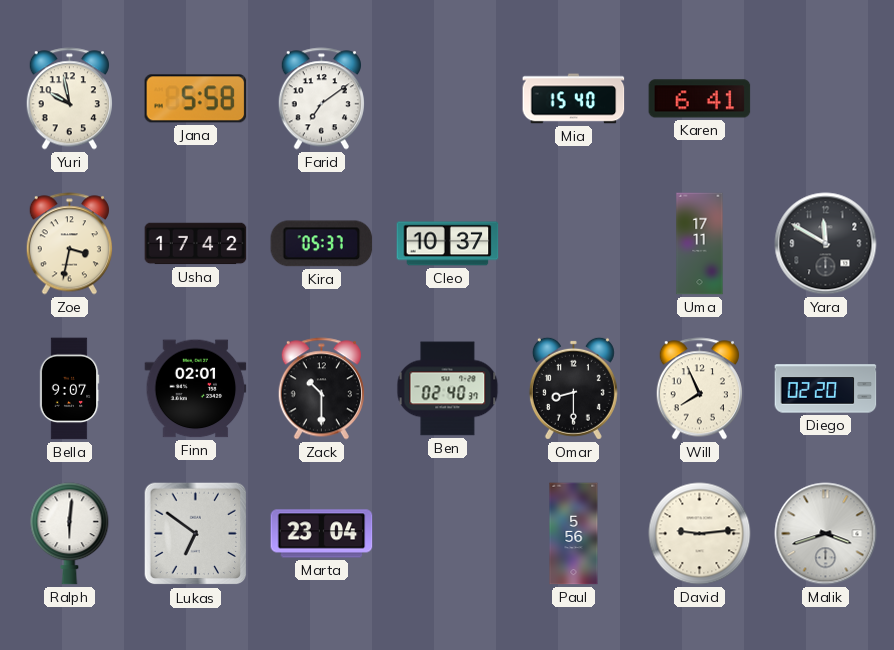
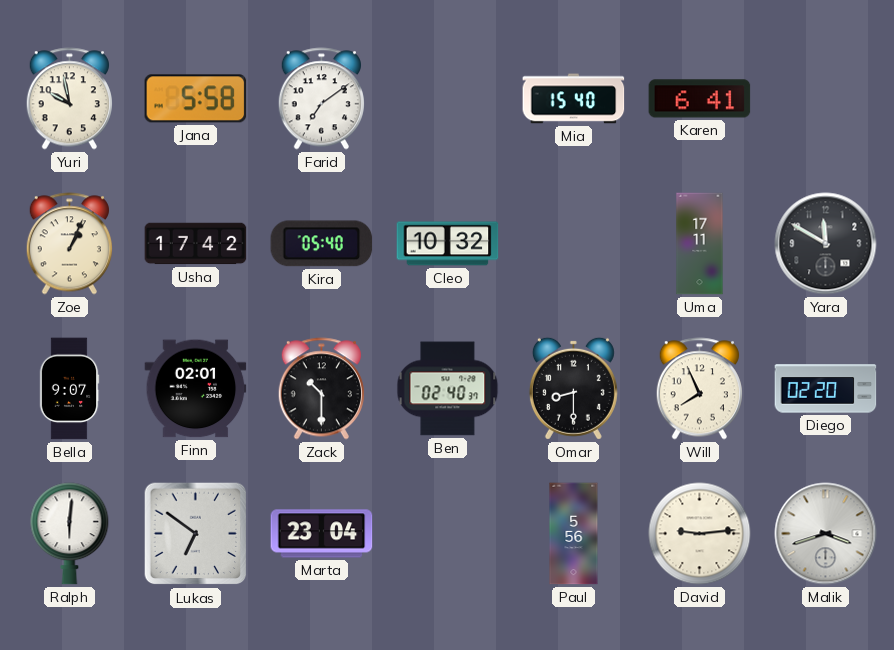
Zoe: 3:32 -> 1:04
Kira: 05:37 -> 05:40
Cleo: 10:37 -> 10:32
